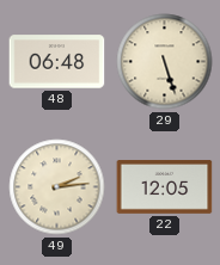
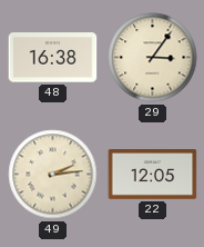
48: 06:48 -> 16:38
29: 5:27 -> 3:06
